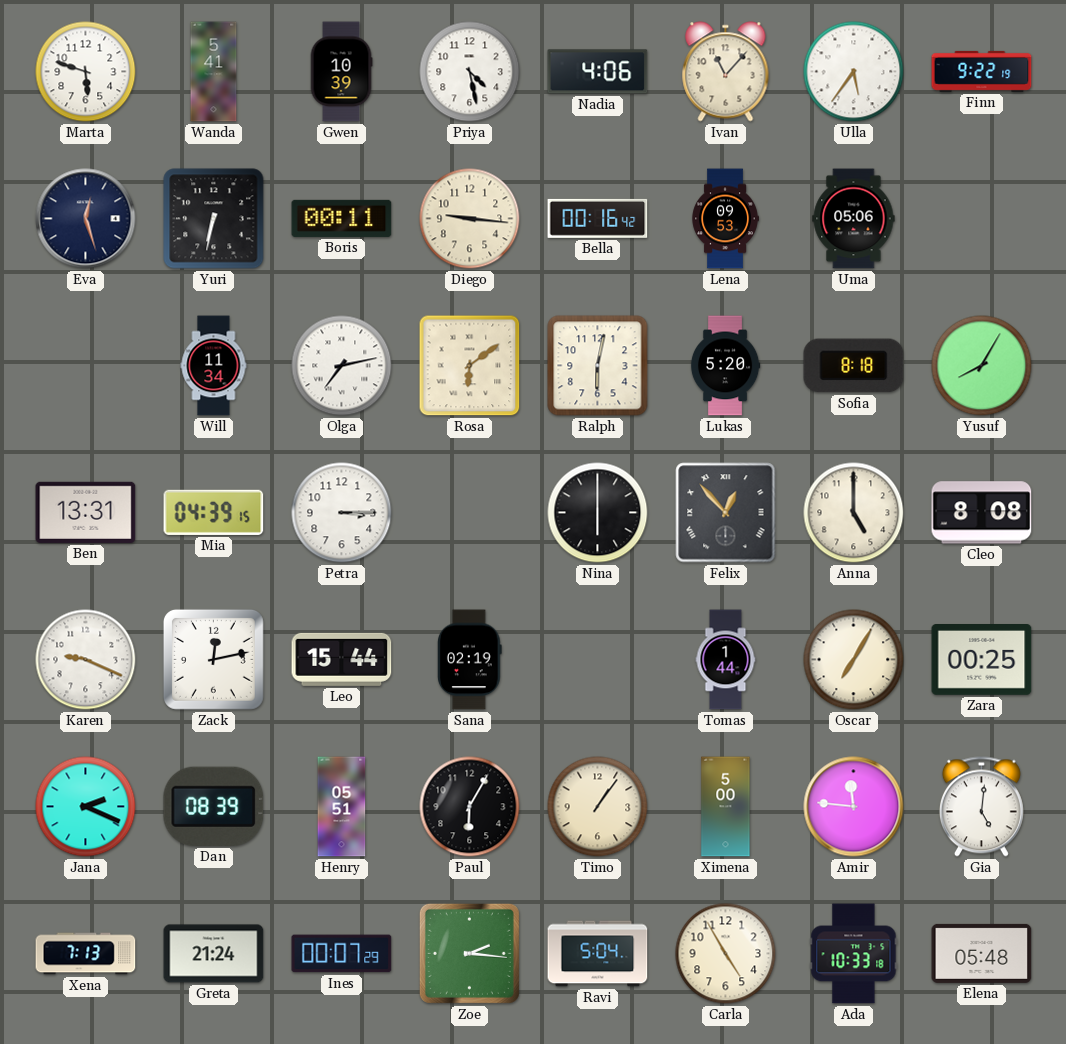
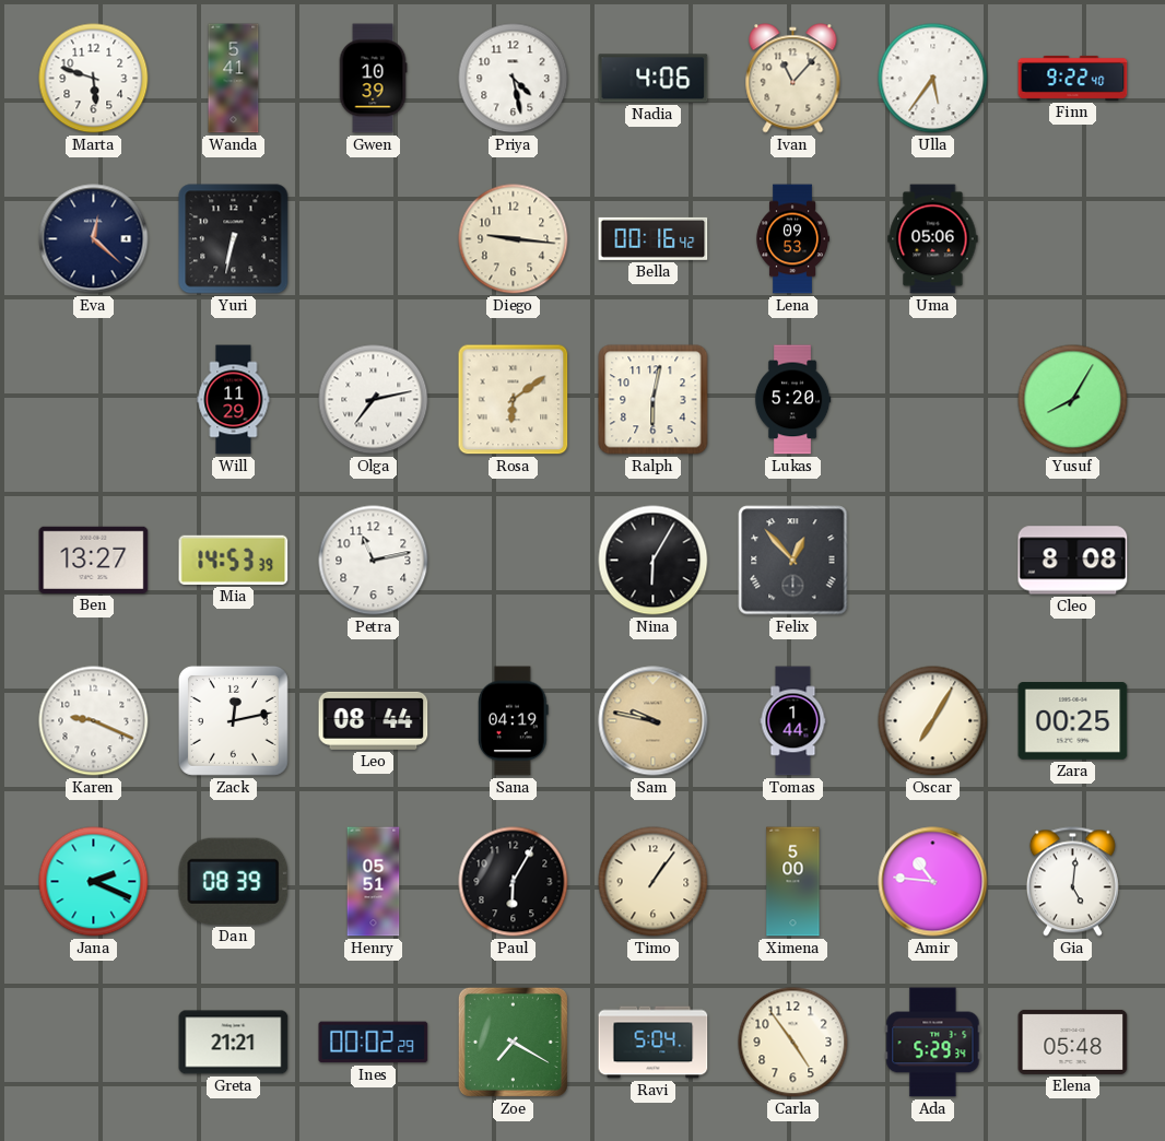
Finn: 9:22:19 -> 9:22:40
Eva: 12:27 -> 12:22
Boris: 00:11 -> none
Will: 11:34 -> 11:29
Sofia: 8:18 -> none
Ben: 13:31 -> 13:27
Mia: 04:39 -> 14:53
Petra: 3:15 -> 11:13
Nina: 6:00 -> 6:05
Anna: 5:00 -> none
Leo: 15:44 -> 08:44
Sana: 02:19 -> 04:19
Sam: none -> 9:47
Amir: 11:46 -> 10:46
Xena: 7:13 -> none
Greta: 21:24 -> 21:21
Ines: 00:07 -> 00:02
Zoe: 2:16 -> 7:20
Carla: 4:55 -> 4:54
Ada: 10:33 -> 5:29
